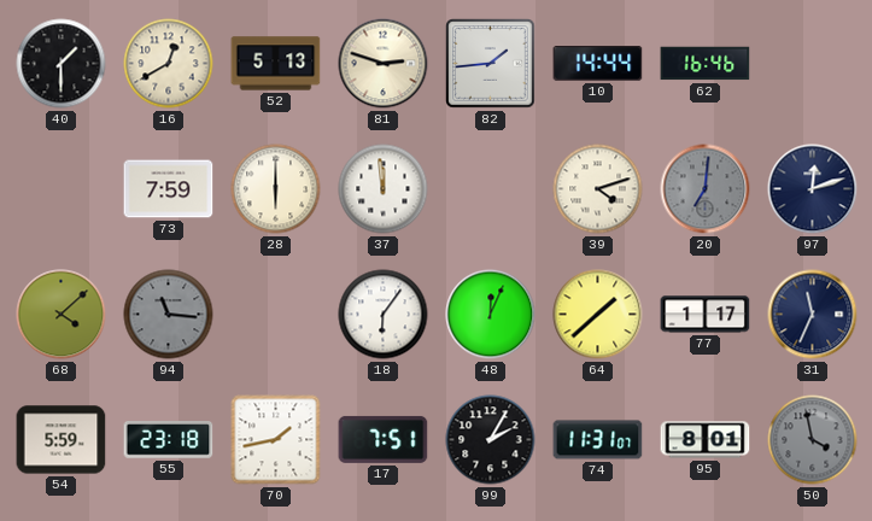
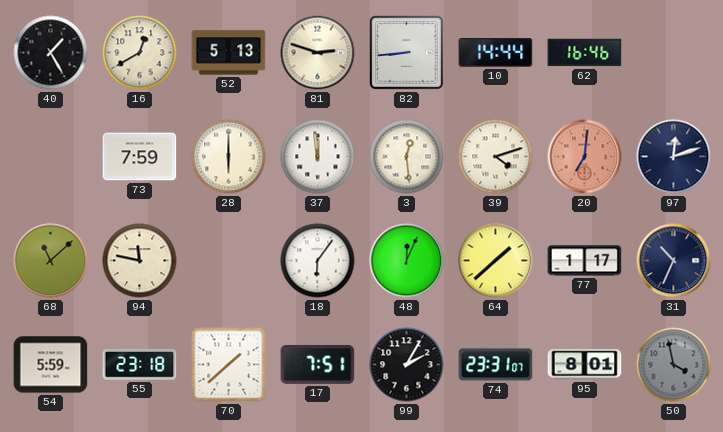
40: 1:30 -> 1:25
82: 1:44 -> 8:44
3: none -> 12:29
20 dial: grey -> salmon
68: 4:08 -> 11:08
94: 11:16 -> 11:47
94 dial: grey -> cream
31: 11:34 -> 10:34
70: 1:43 -> 1:38
74: 11:31 -> 23:31
